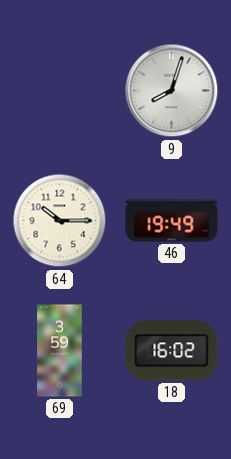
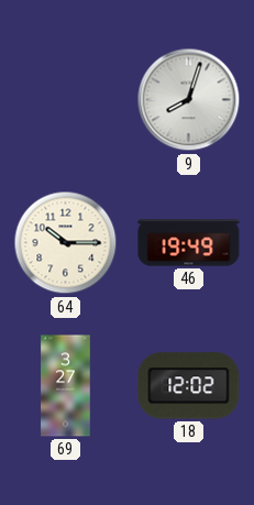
69: 3:59 -> 3:27
18: 16:02 -> 12:02
